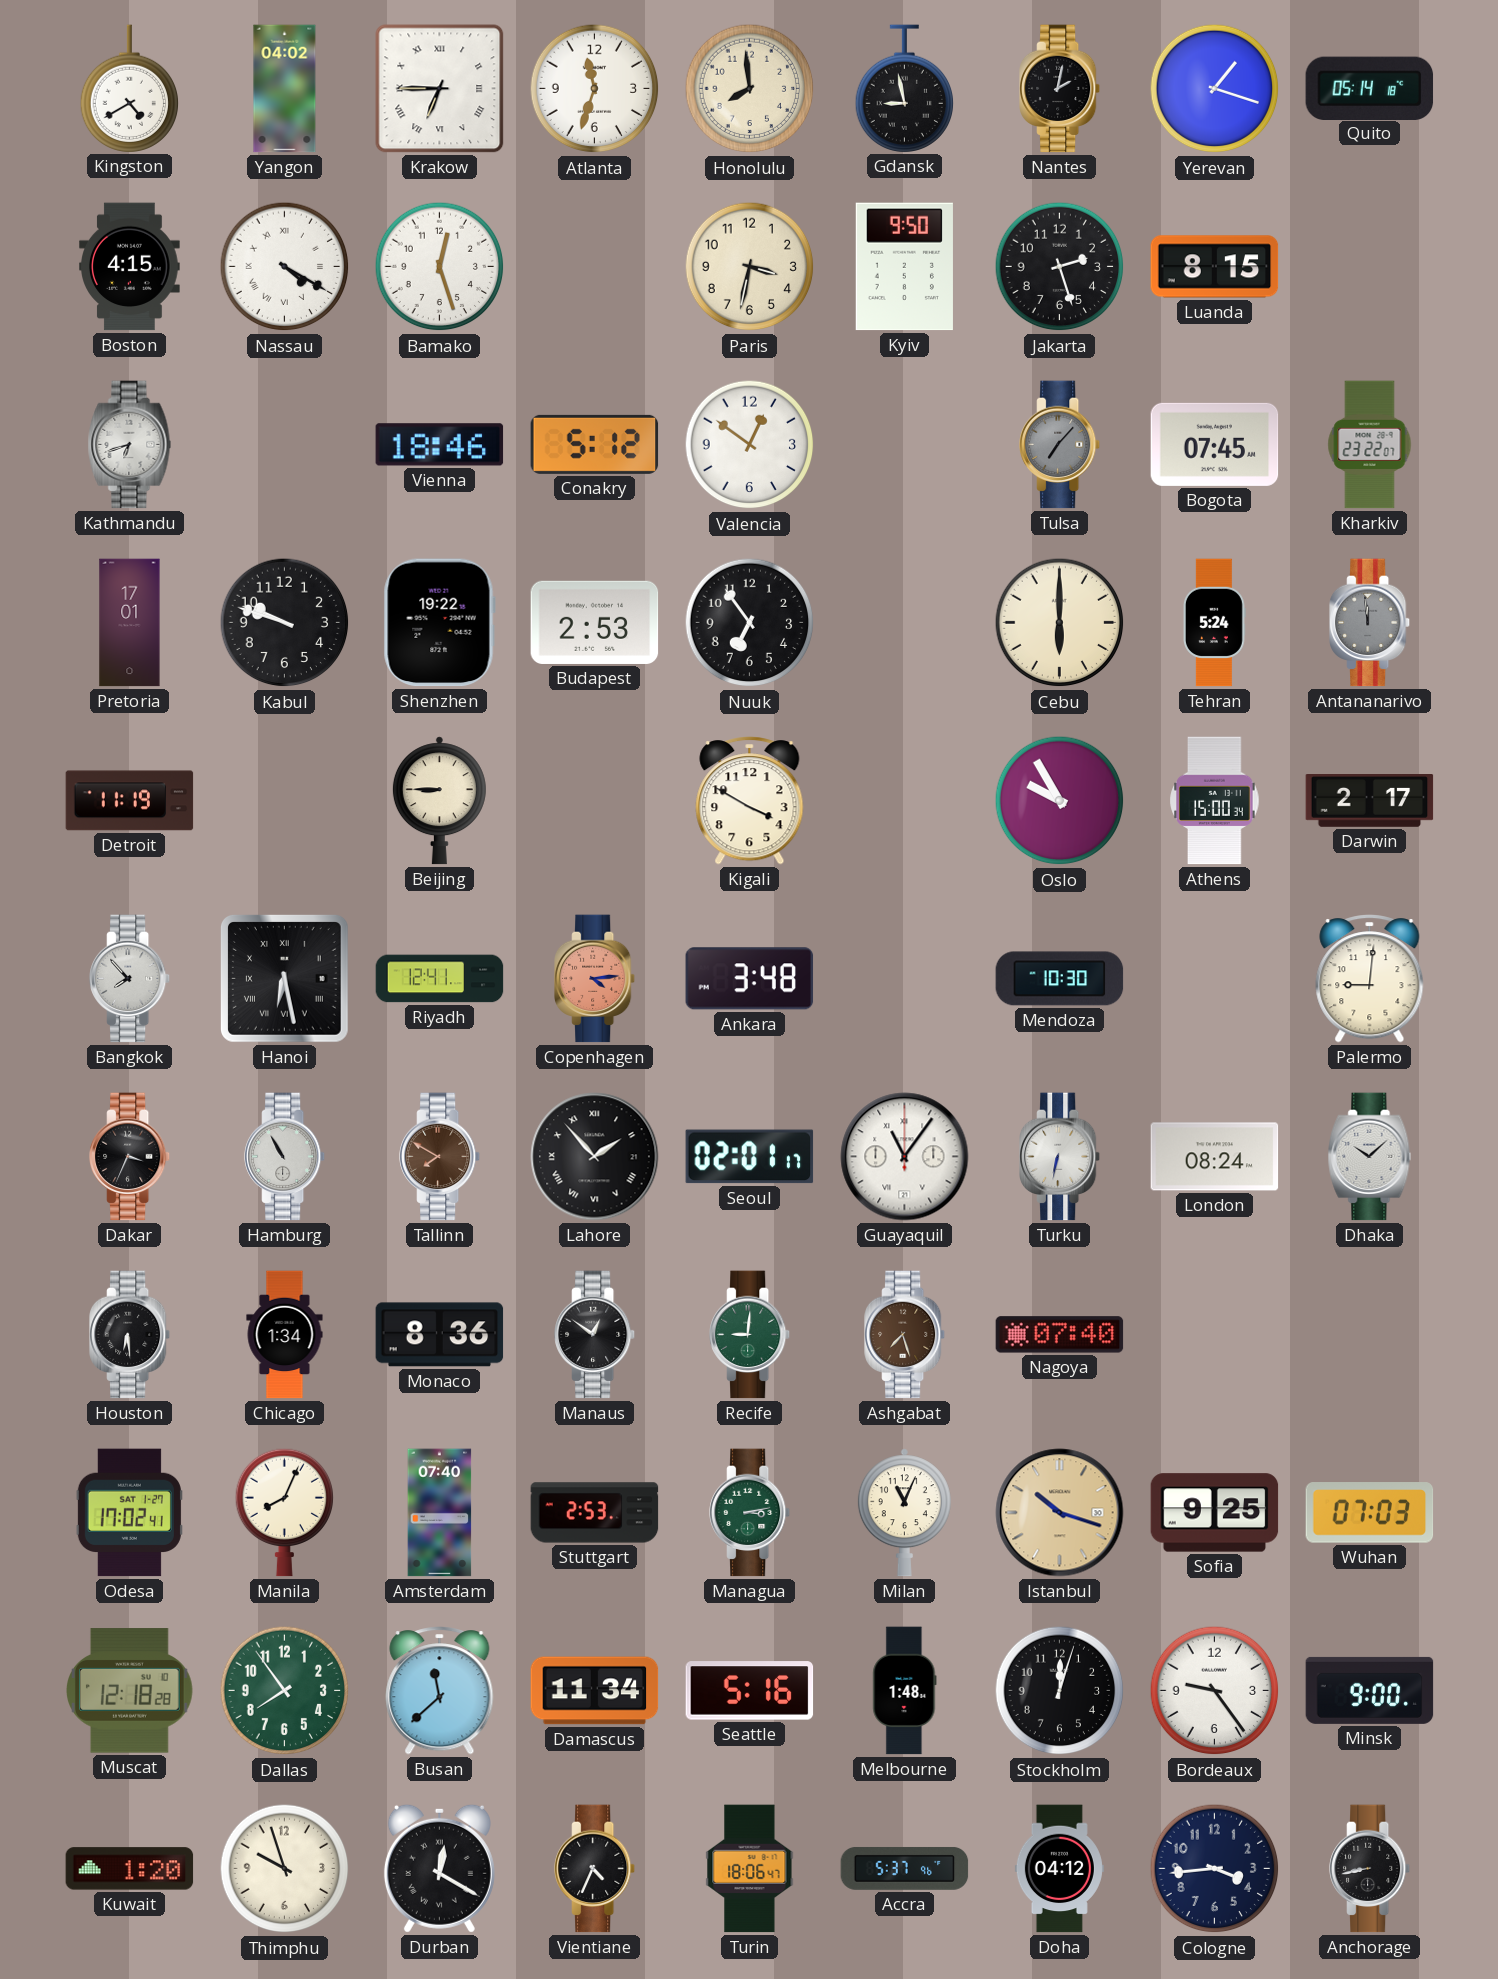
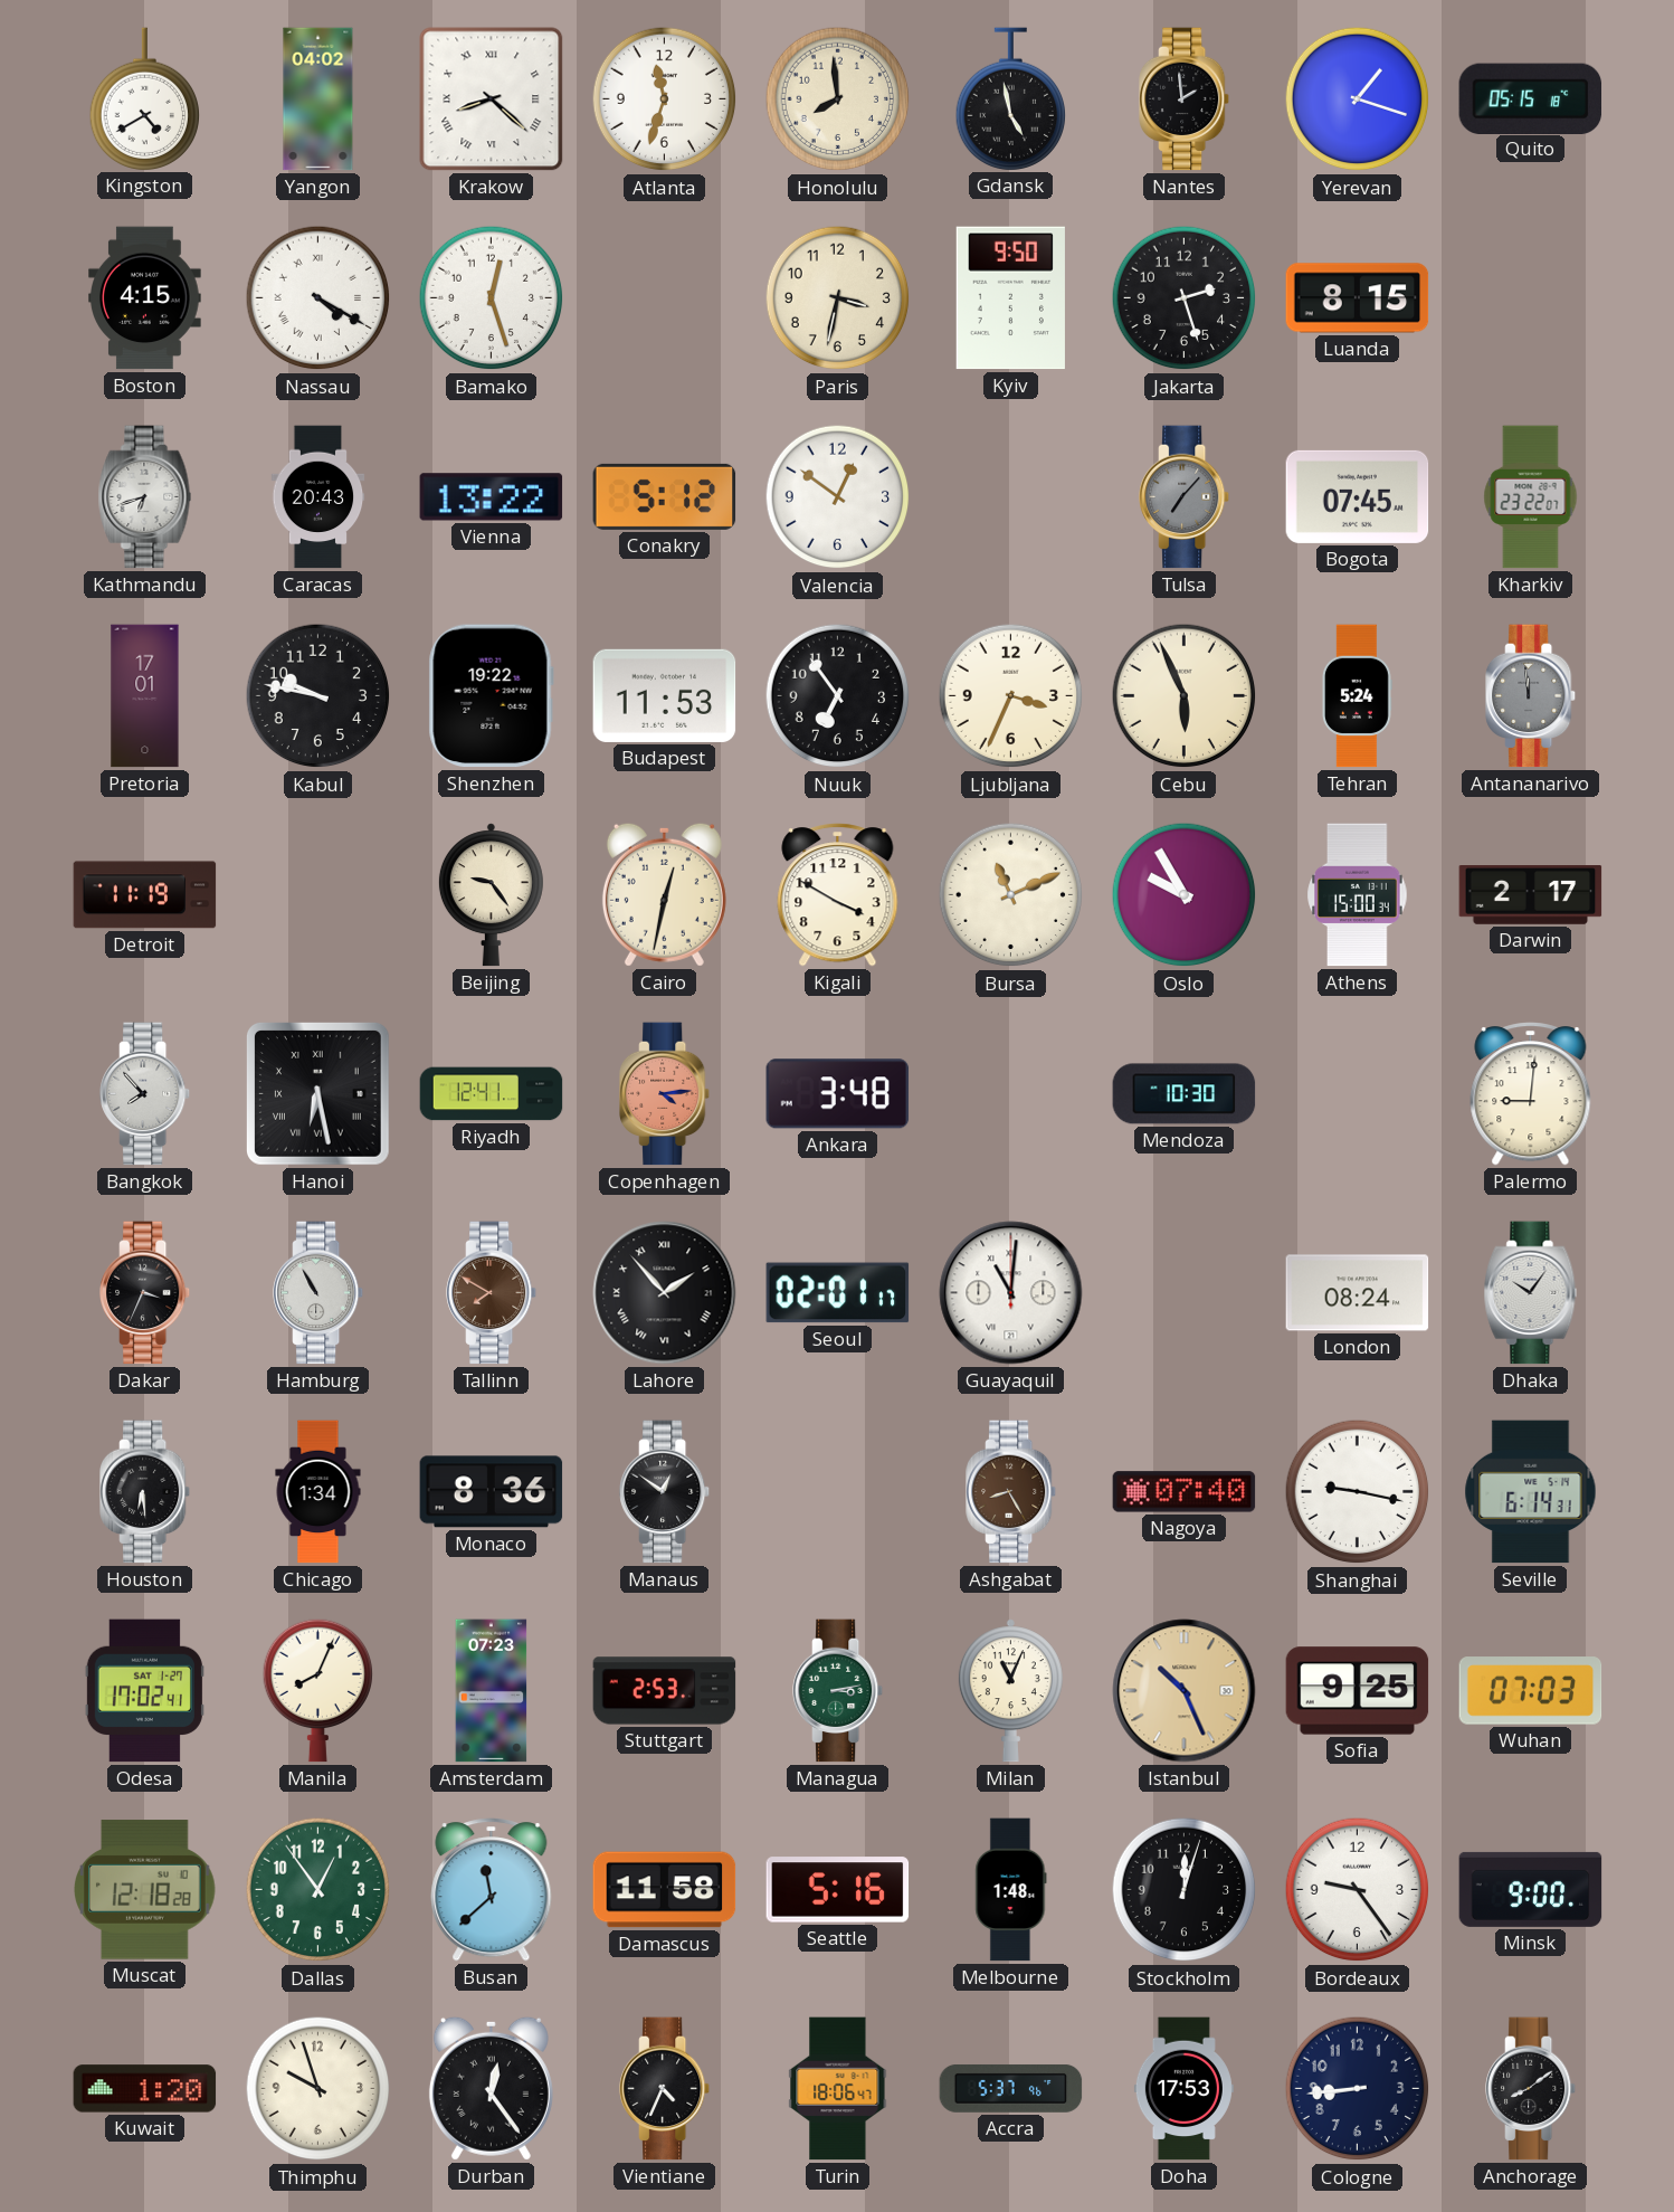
Krakow: 6:45 -> 8:22
Gdansk: 8:58 -> 4:58
Nantes: 2:02 -> 1:59
Quito: 05:14 -> 05:15
Caracas: none -> 20:43
Vienna: 18:46 -> 13:22
Kabul: 9:48 -> 9:47
Budapest: 2:53 -> 11:53
Ljubljana: none -> 3:34
Cebu: 6:00 -> 5:56
Beijing: 8:45 -> 9:24
Cairo: none -> 12:32
Bursa: none -> 11:11
Guayaquil: 11:06 -> 11:01
Turku: 6:32 -> none
Dhaka: 10:08 -> 10:06
Recife: 9:01 -> none
Ashgabat: 7:27 -> 8:25
Shanghai: none -> 9:17
Seville: none -> 6:14
Amsterdam: 07:40 -> 07:23
Istanbul: 10:18 -> 10:26
Dallas: 7:54 -> 12:54
Damascus: 11:34 -> 11:58
Durban: 12:20 -> 12:24
Doha: 04:12 -> 17:53
Cologne: 3:44 -> 8:44
Anchorage: 8:43 -> 8:09
